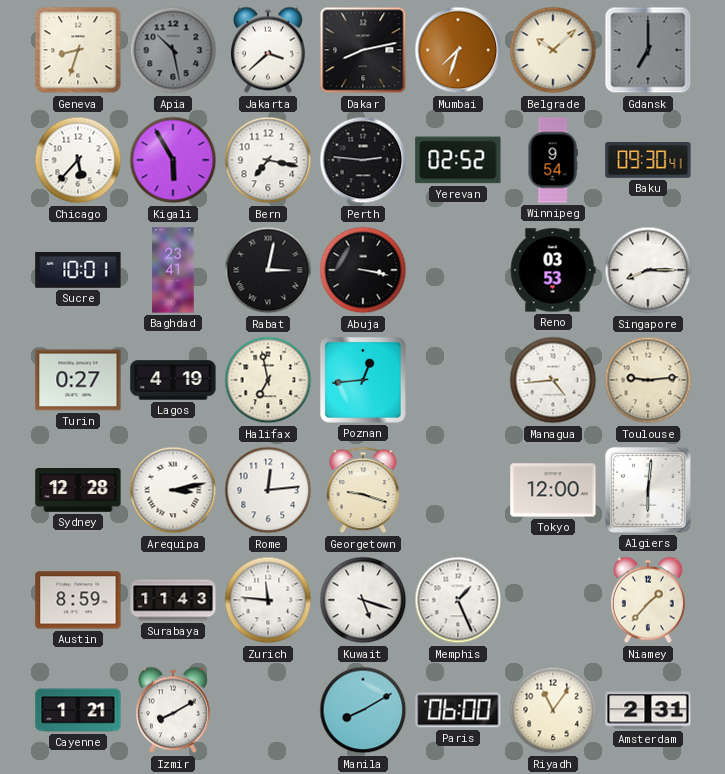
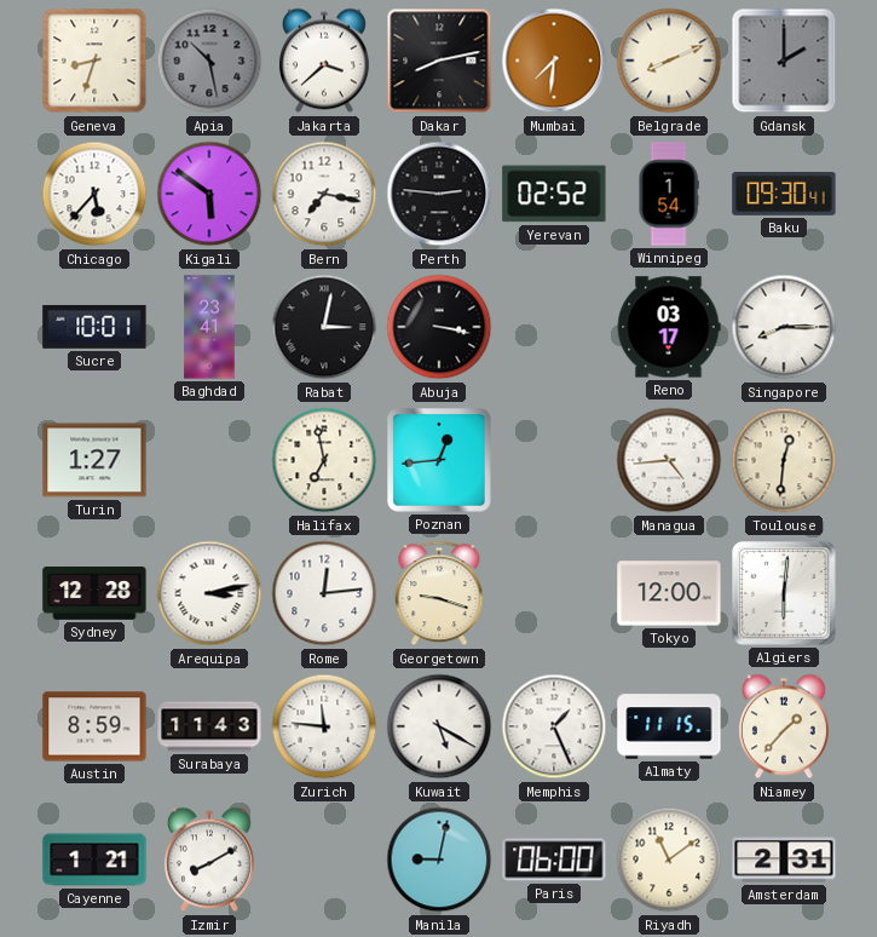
Mumbai: 7:33 -> 7:31
Belgrade: 10:08 -> 8:11
Gdansk: 7:00 -> 2:00
Kigali: 5:55 -> 5:51
Winnipeg: 9:54 -> 1:54
Reno: 03:53 -> 03:17
Turin: 0:27 -> 1:27
Lagos: 4:19 -> none
Toulouse: 9:14 -> 12:31
Kuwait: 5:18 -> 5:20
Almaty: none -> 11:15
Manila: 8:10 -> 9:02
Riyadh: 11:06 -> 11:09
